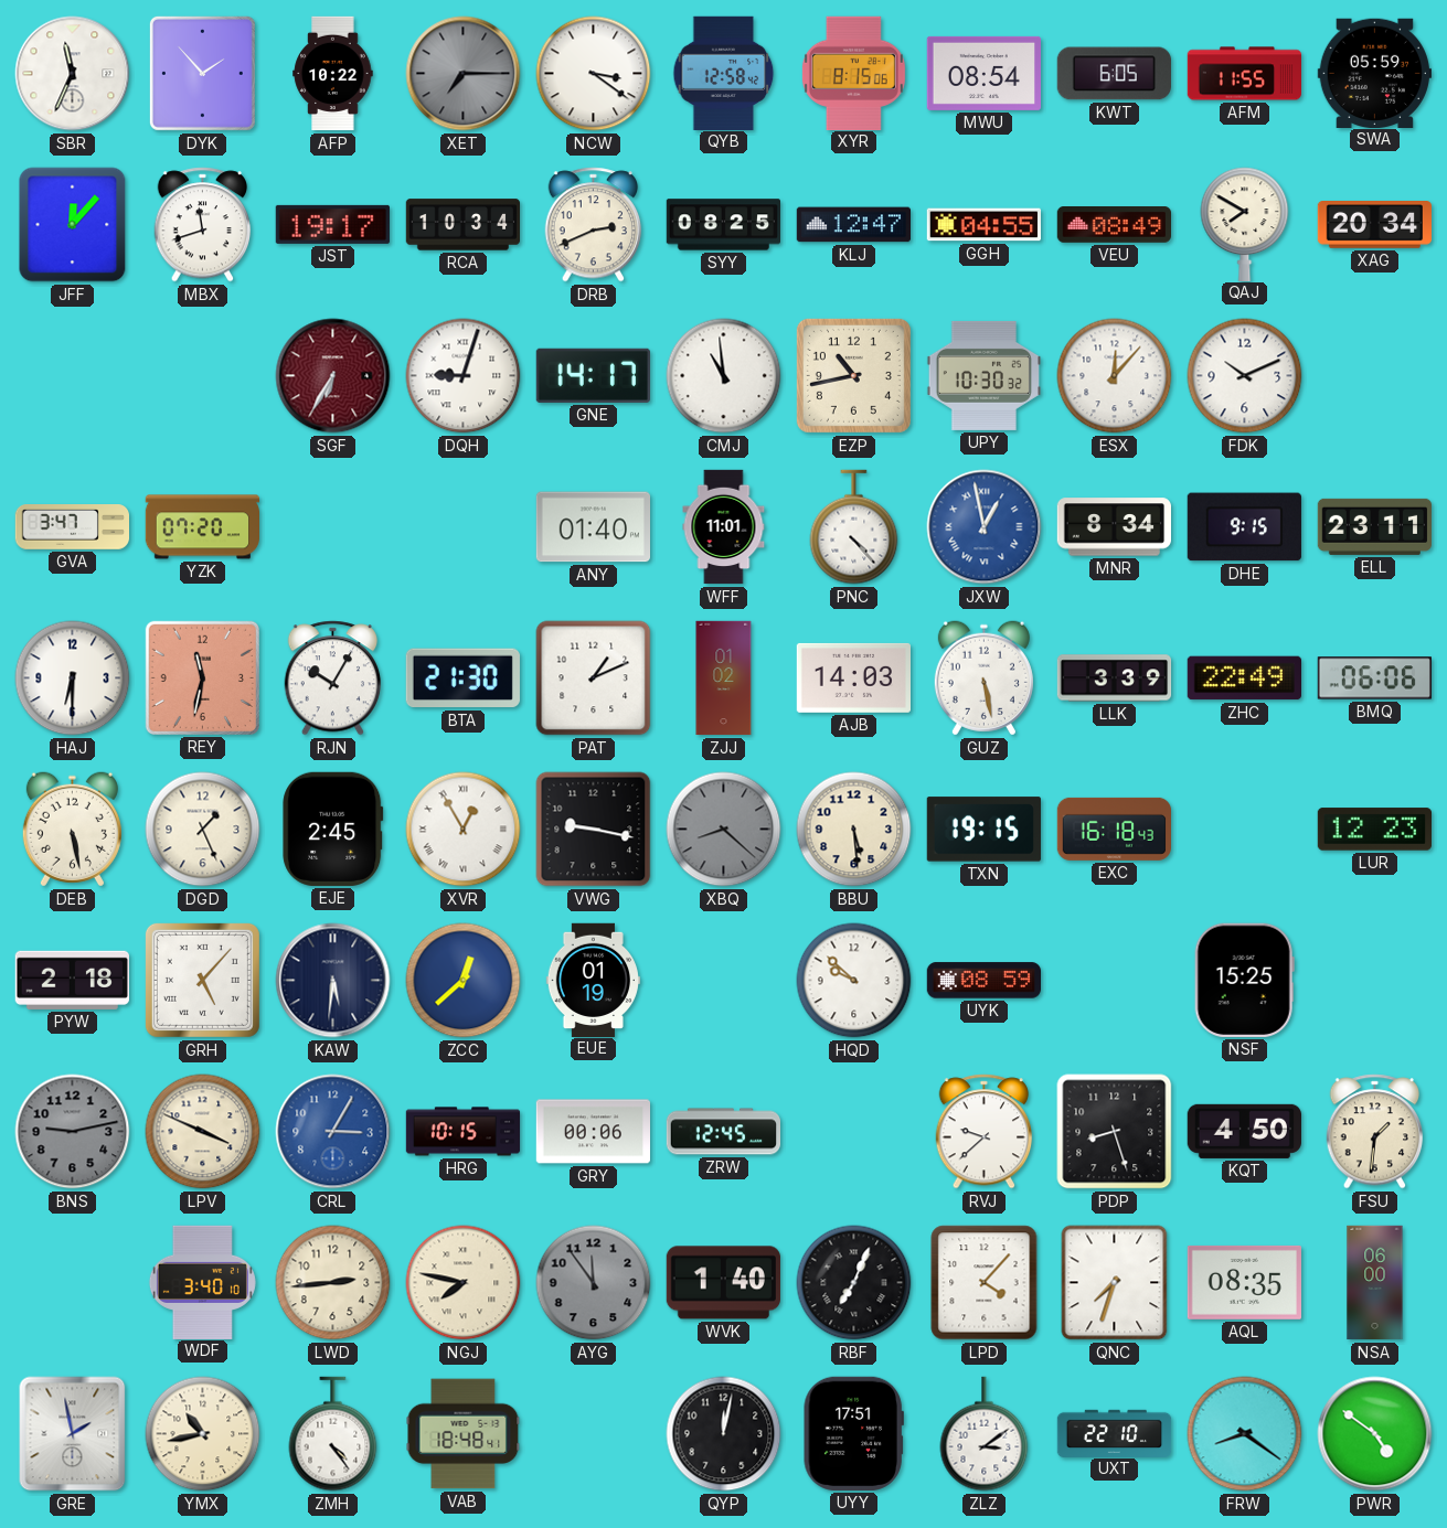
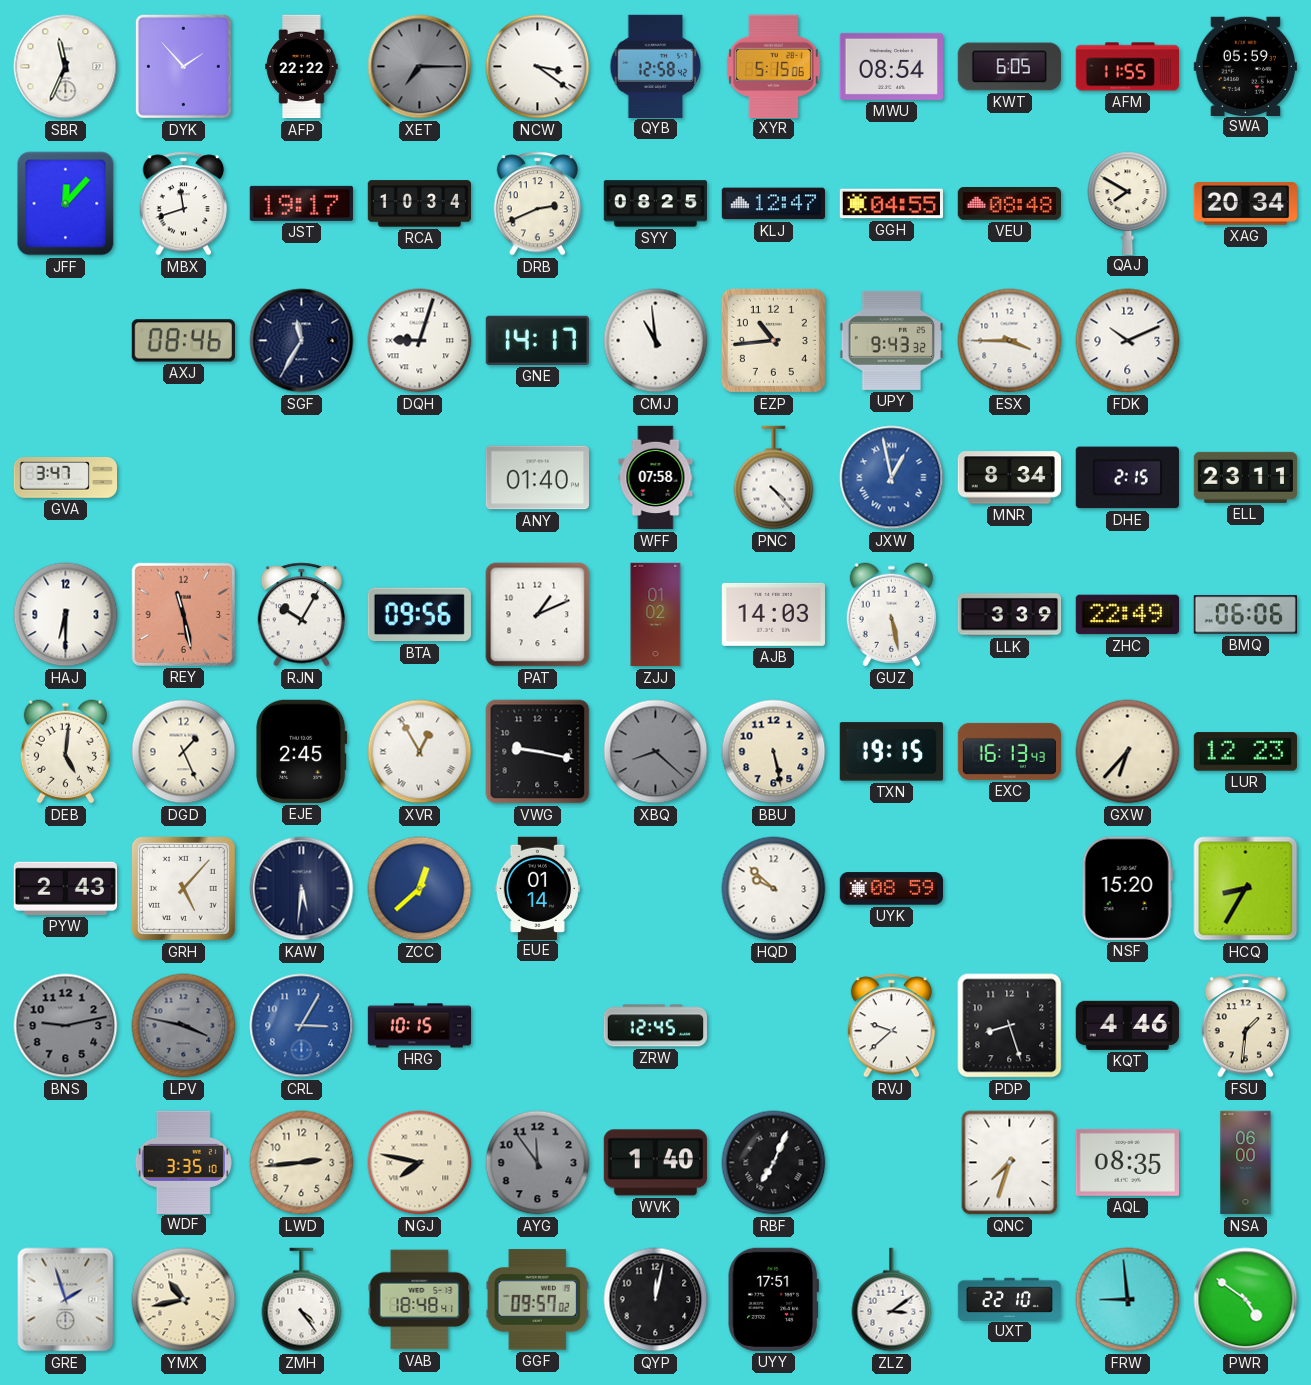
AFP: 10:22 -> 22:22
XYR: 8:15 -> 5:15
VEU: 08:49 -> 08:48
AXJ: none -> 08:46
SGF: 6:35 -> 11:35
SGF dial: burgundy -> navy
EZP: 10:43 -> 10:44
UPY: 10:30 -> 9:43
ESX: 12:07 -> 3:45
YZK: 07:20 -> none
WFF: 11:01 -> 07:58
DHE: 9:15 -> 2:15
REY: 11:32 -> 11:28
BTA: 21:30 -> 09:56
DEB: 5:28 -> 5:01
BBU: 5:29 -> 5:28
EXC: 16:18 -> 16:13
GXW: none -> 6:37
PYW: 2:18 -> 2:43
EUE: 01:19 -> 01:14
NSF: 15:25 -> 15:20
HCQ: none -> 8:35
LPV: 3:49 -> 3:47
LPV dial: cream -> grey
GRY: 00:06 -> none
KQT: 4:50 -> 4:46
WDF: 3:40 -> 3:35
LPD: 4:07 -> none
GRE: 1:58 -> 1:57
GGF: none -> 09:57
FRW: 8:21 -> 8:59
